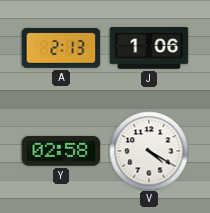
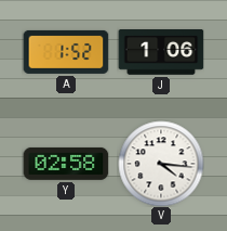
A: 2:13 -> 1:52
V: 4:20 -> 4:16
